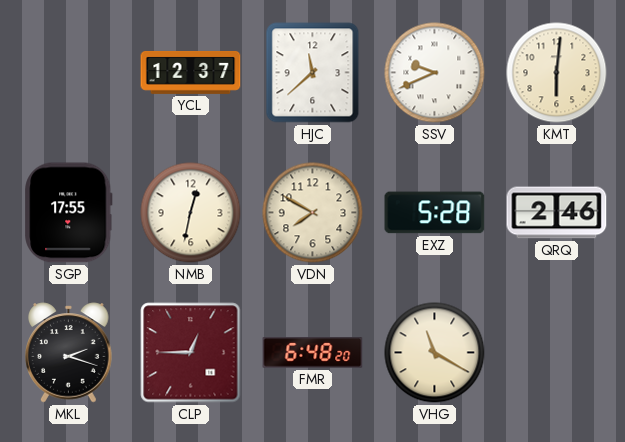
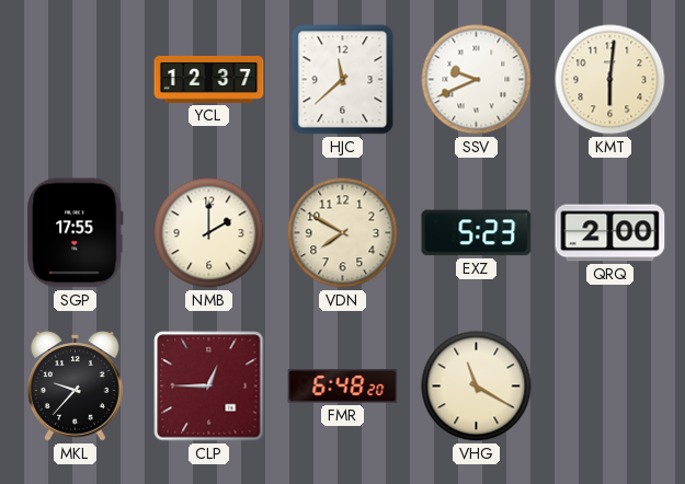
NMB: 12:32 -> 2:00
EXZ: 5:28 -> 5:23
QRQ: 2:46 -> 2:00
MKL: 2:18 -> 9:37
